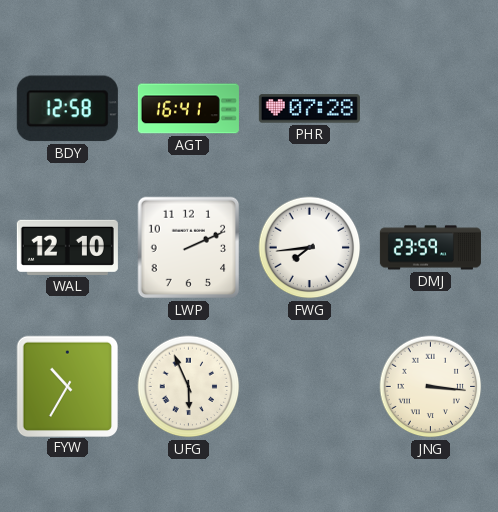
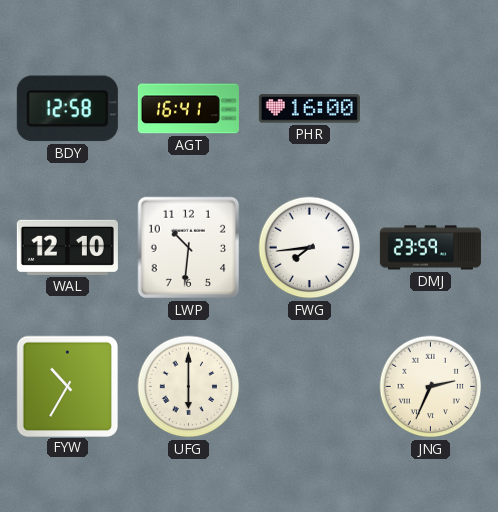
PHR: 07:28 -> 16:00
LWP: 2:11 -> 10:31
UFG: 5:56 -> 6:00
JNG: 3:16 -> 2:34
